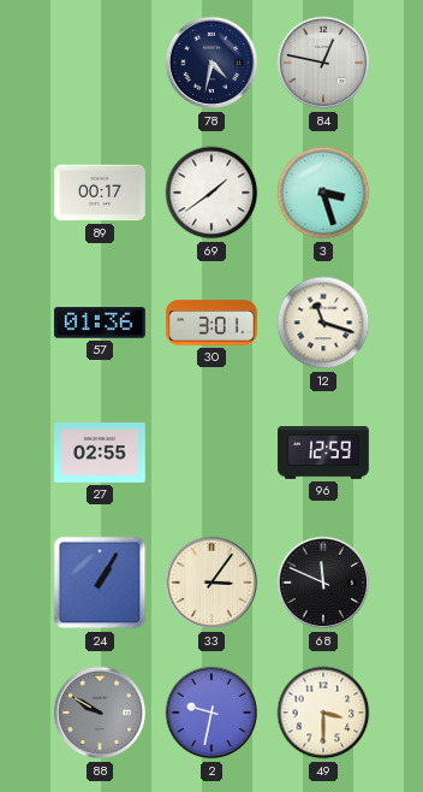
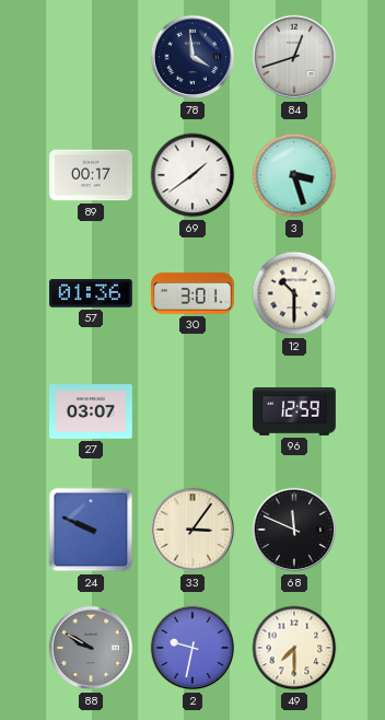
78: 4:32 -> 3:59
84: 12:47 -> 12:42
12: 11:18 -> 10:30
27: 02:55 -> 03:07
24: 1:05 -> 9:49
49: 3:30 -> 7:30
